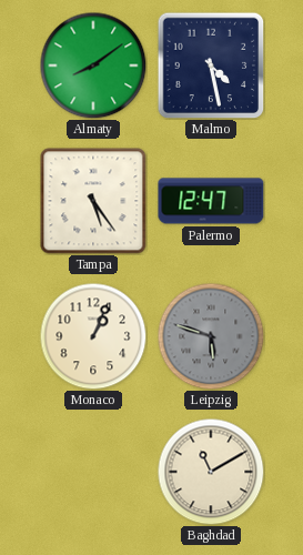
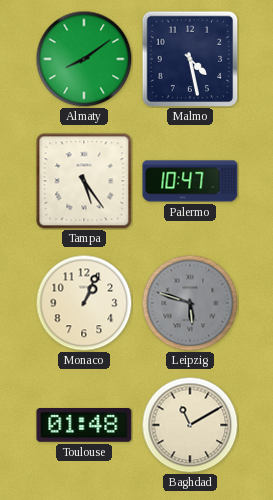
Palermo: 12:47 -> 10:47
Toulouse: none -> 01:48
